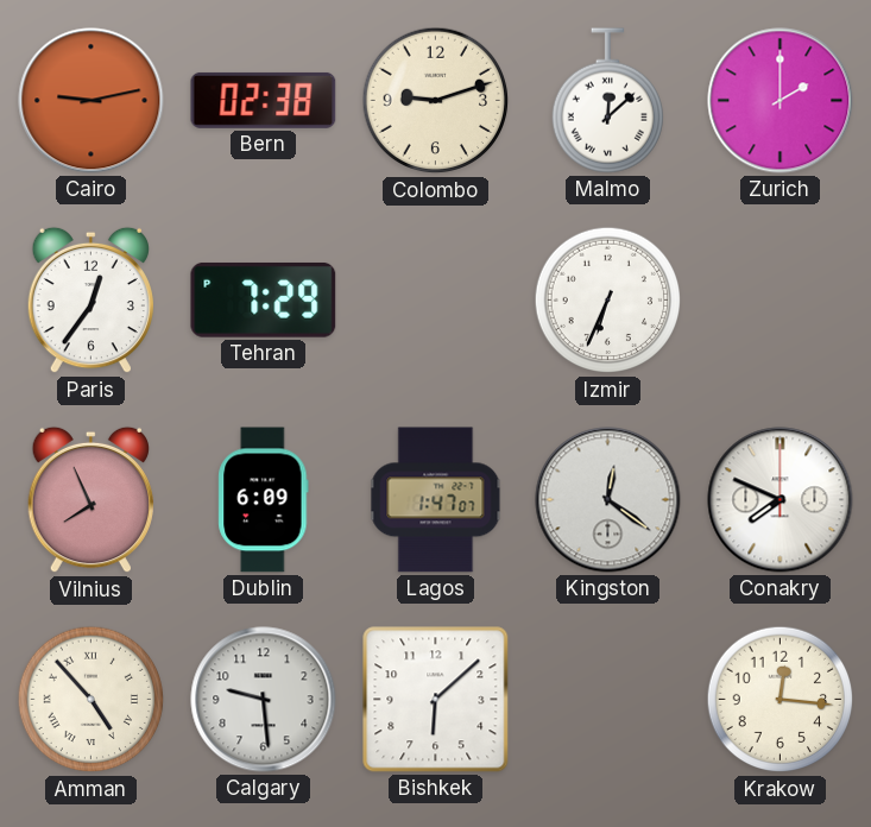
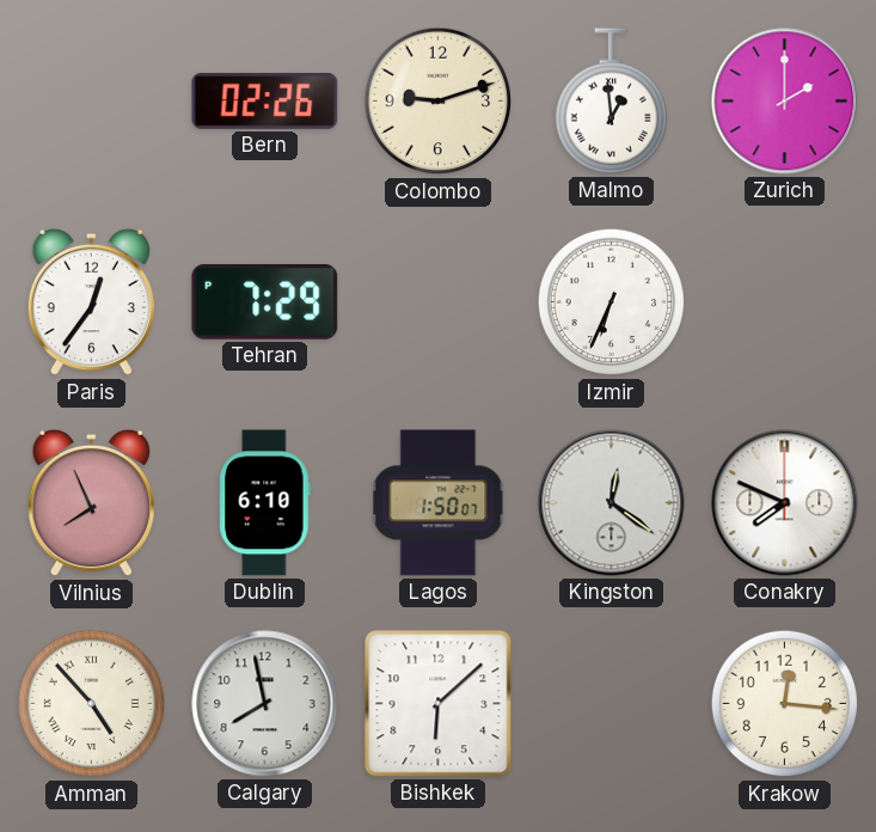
Cairo: 9:13 -> none
Bern: 02:38 -> 02:26
Malmo: 12:08 -> 12:59
Dublin: 6:09 -> 6:10
Lagos: 1:47 -> 1:50
Calgary: 9:29 -> 7:58
